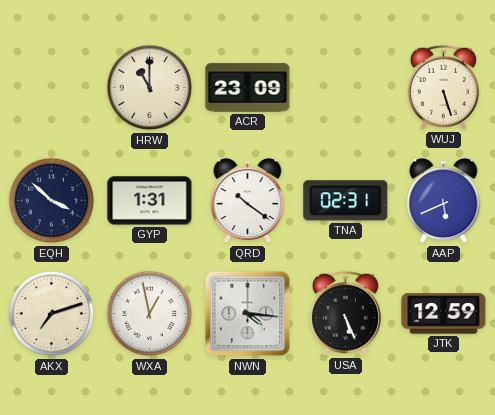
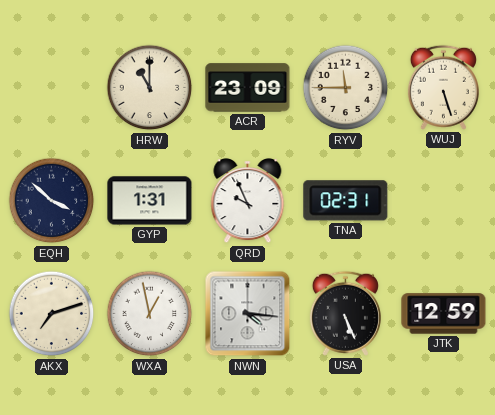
RYV: none -> 11:45
QRD: 10:21 -> 9:56
AAP: 5:41 -> none
